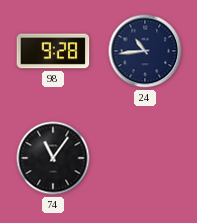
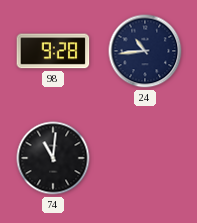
74: 11:06 -> 11:01
